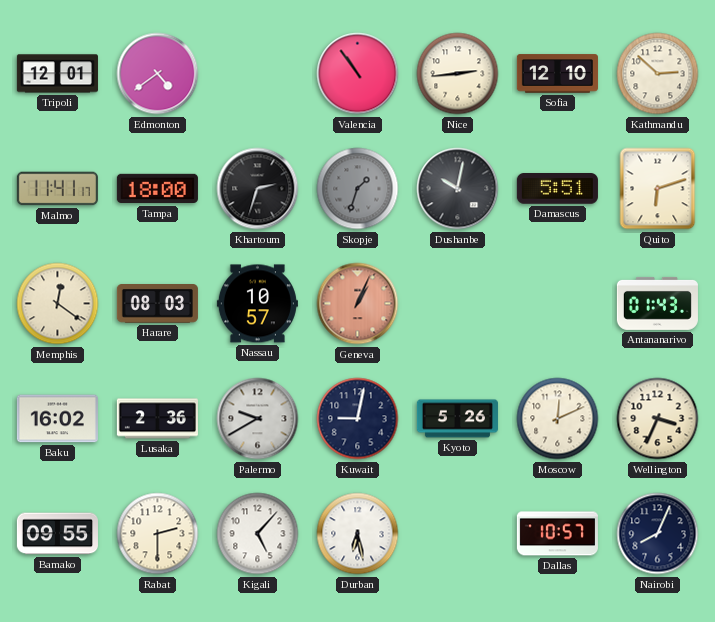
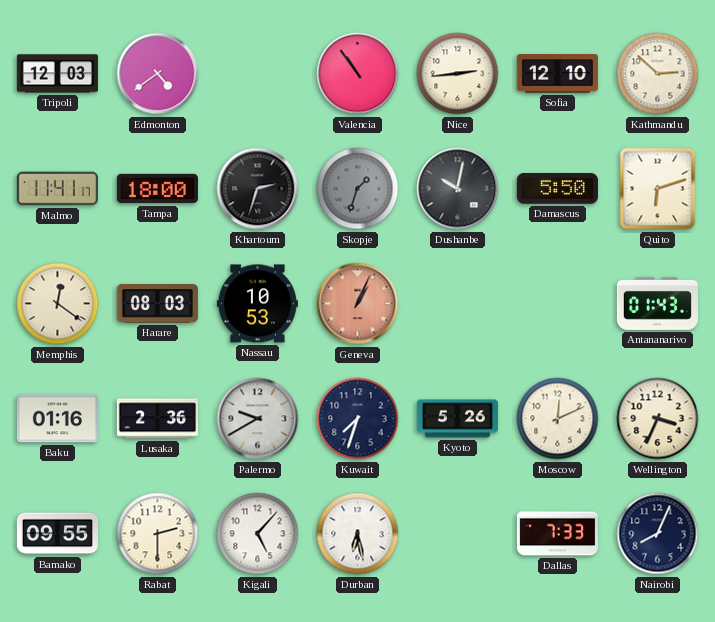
Tripoli: 12:01 -> 12:03
Damascus: 5:51 -> 5:50
Nassau: 10:57 -> 10:53
Baku: 16:02 -> 01:16
Kuwait: 9:02 -> 7:33
Dallas: 10:57 -> 7:33
